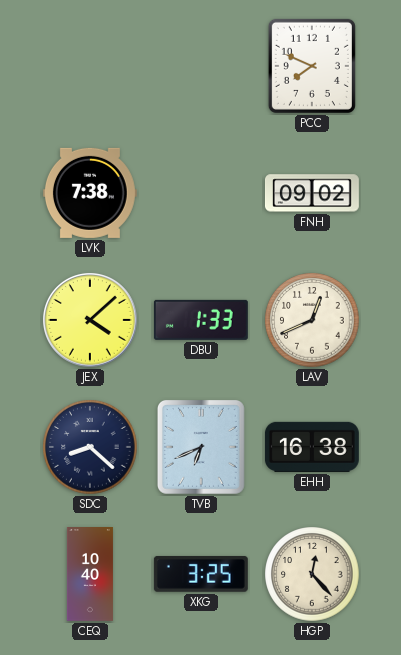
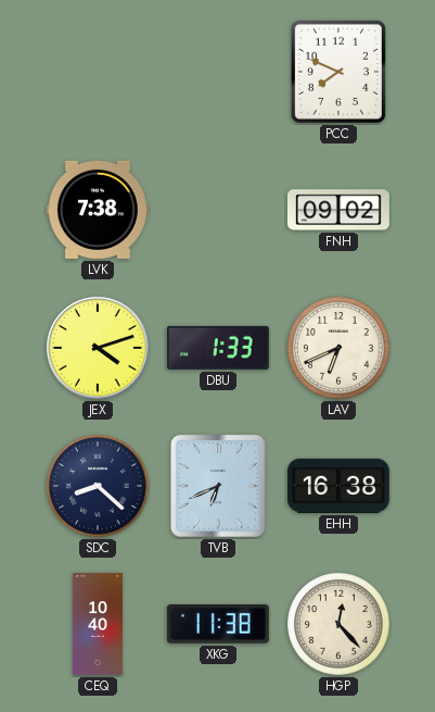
JEX: 4:08 -> 4:12
LAV: 12:41 -> 6:41
XKG: 3:25 -> 11:38
